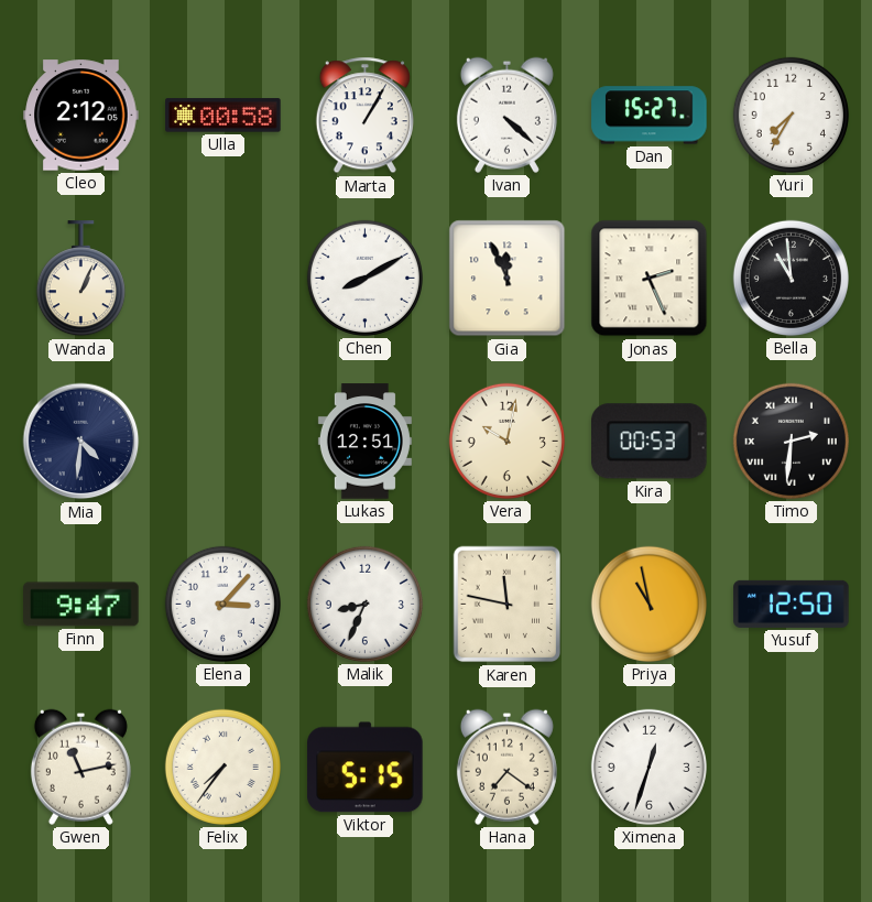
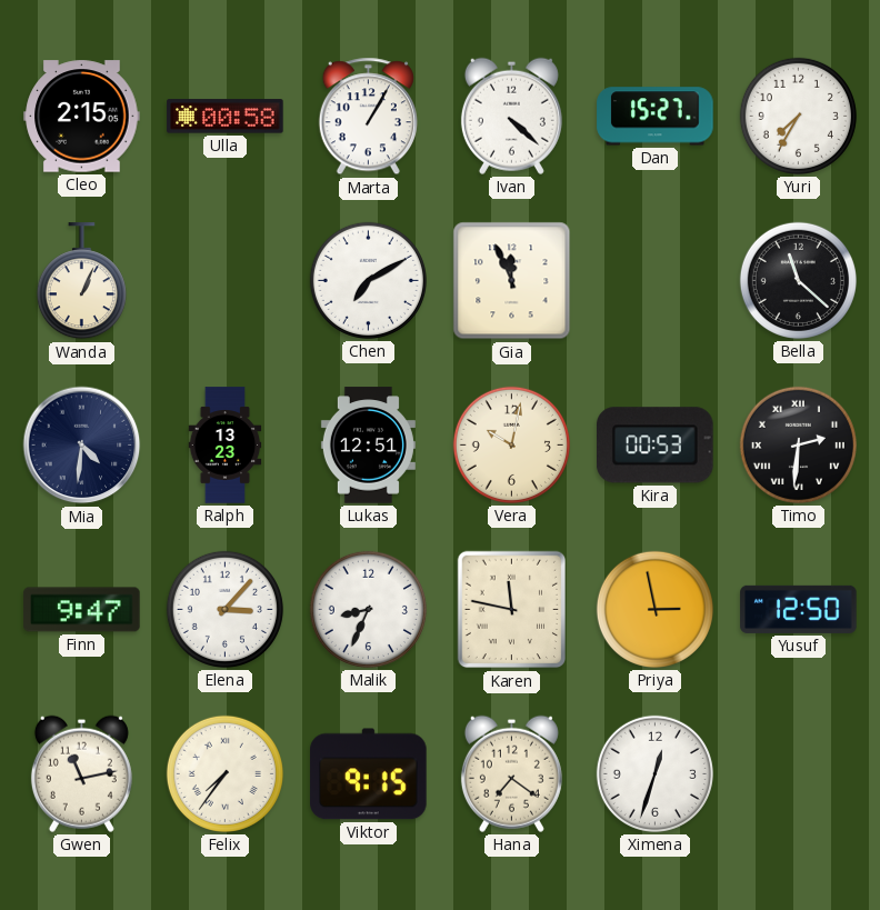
Cleo: 2:12 -> 2:15
Chen: 8:10 -> 7:10
Jonas: 2:26 -> none
Bella: 10:59 -> 11:22
Ralph: none -> 13:23
Priya: 10:58 -> 2:58
Viktor: 5:15 -> 9:15
